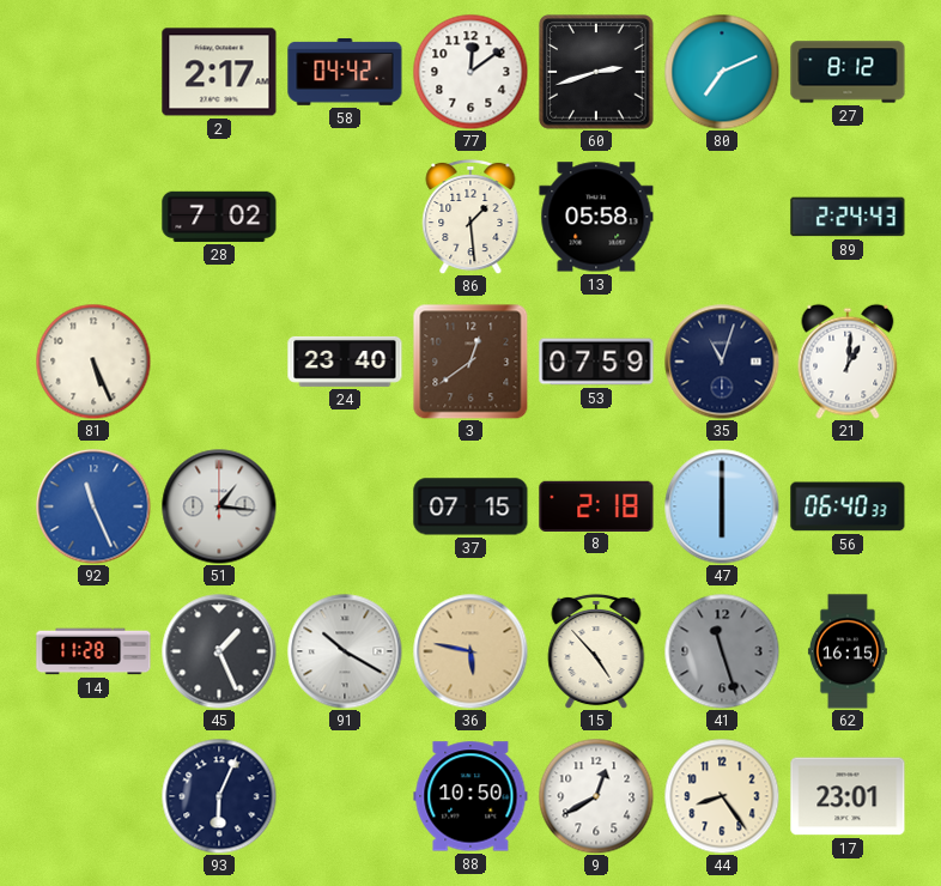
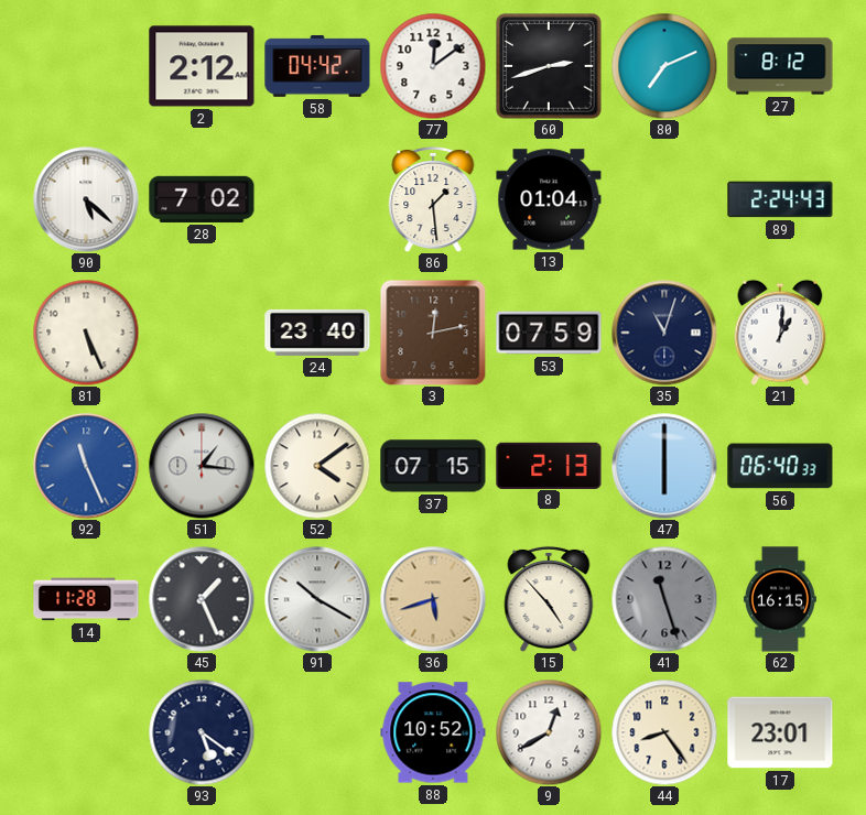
2: 2:17 -> 2:12
90: none -> 5:22
13: 05:58 -> 01:04
3: 12:39 -> 12:13
52: none -> 4:09
8: 2:18 -> 2:13
36: 5:47 -> 5:42
93: 6:04 -> 5:21
88: 10:50 -> 10:52
